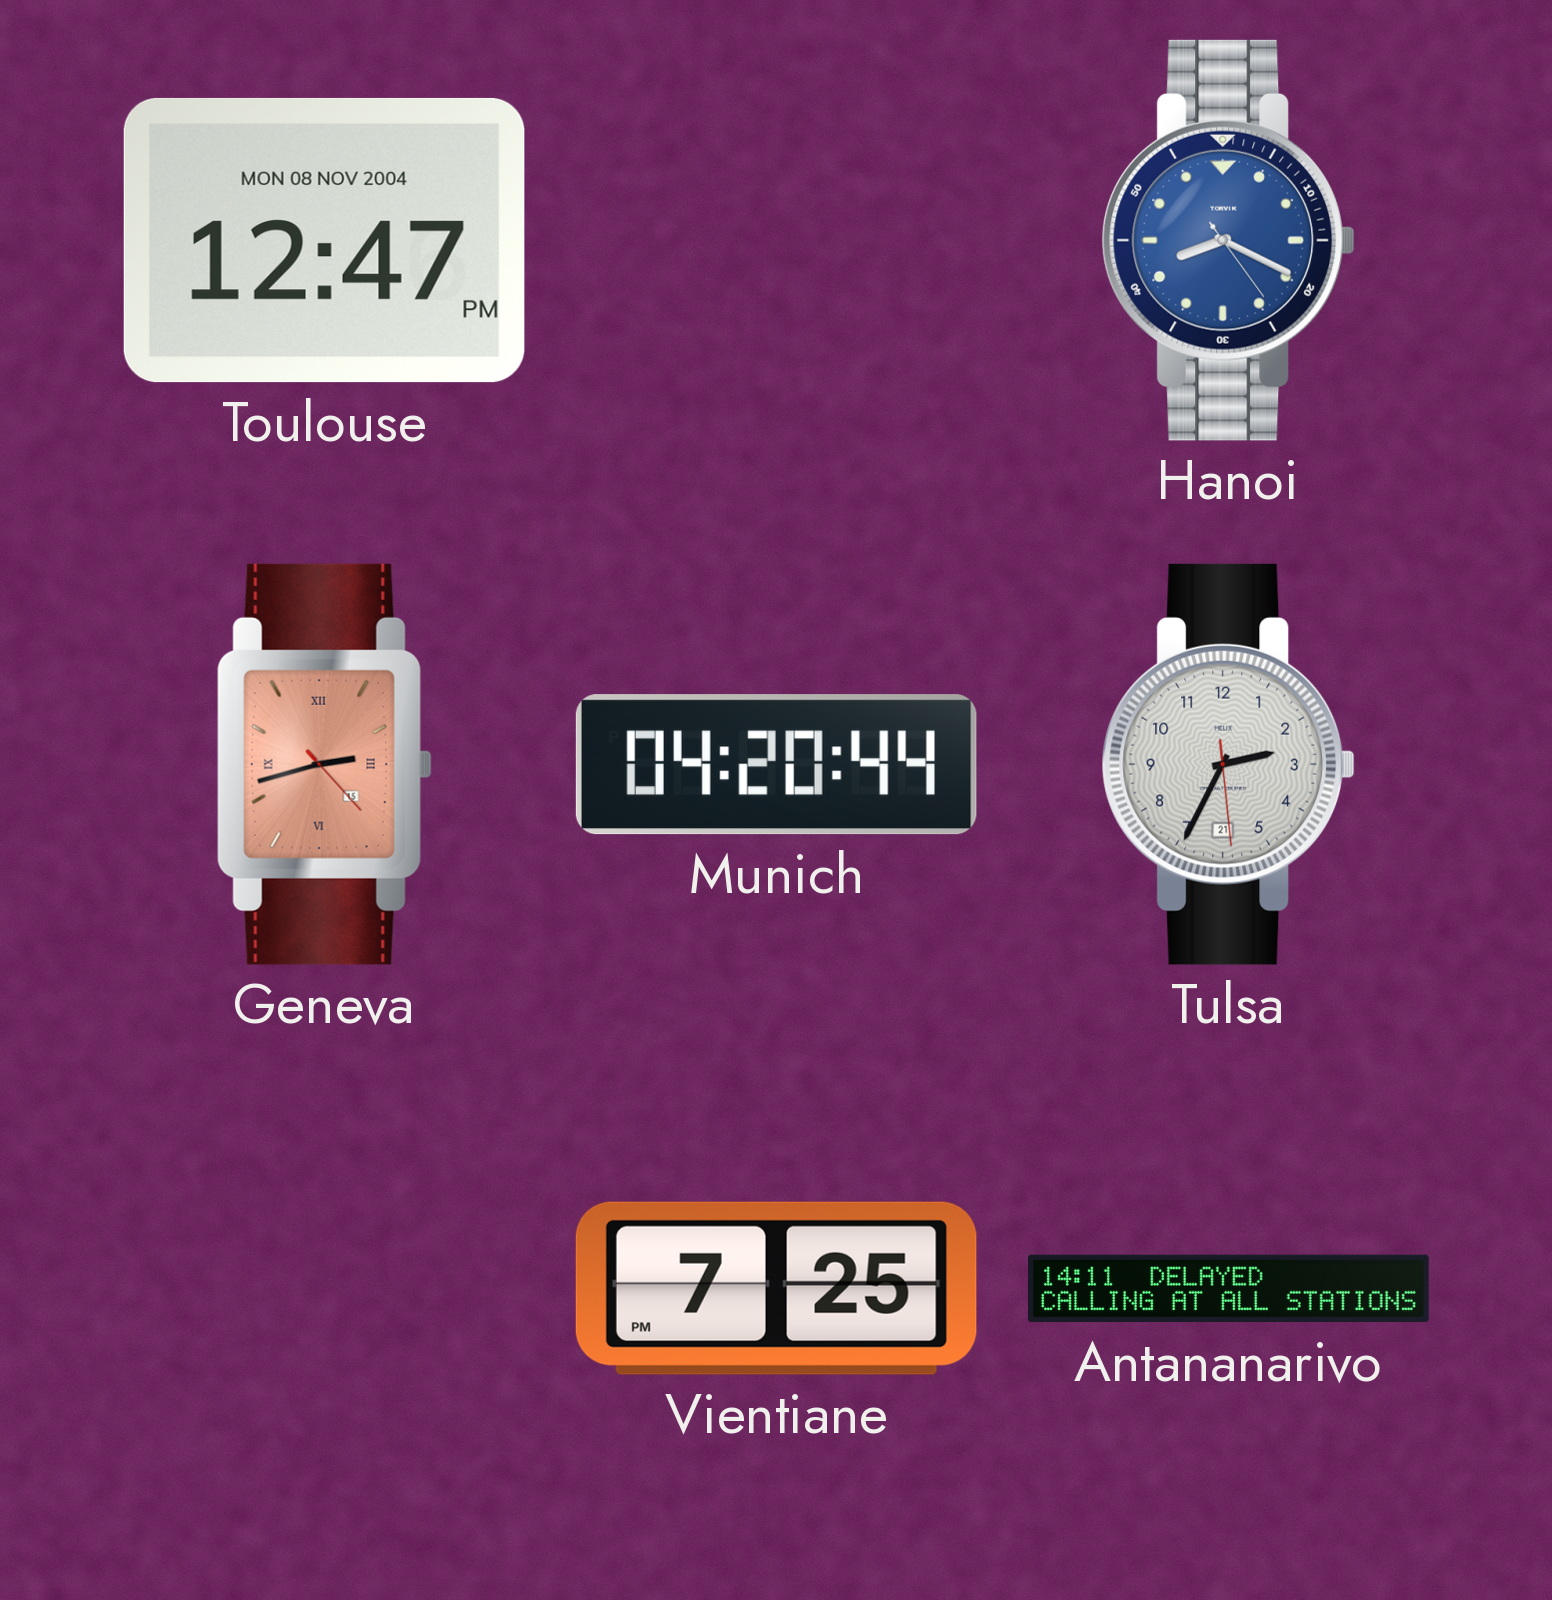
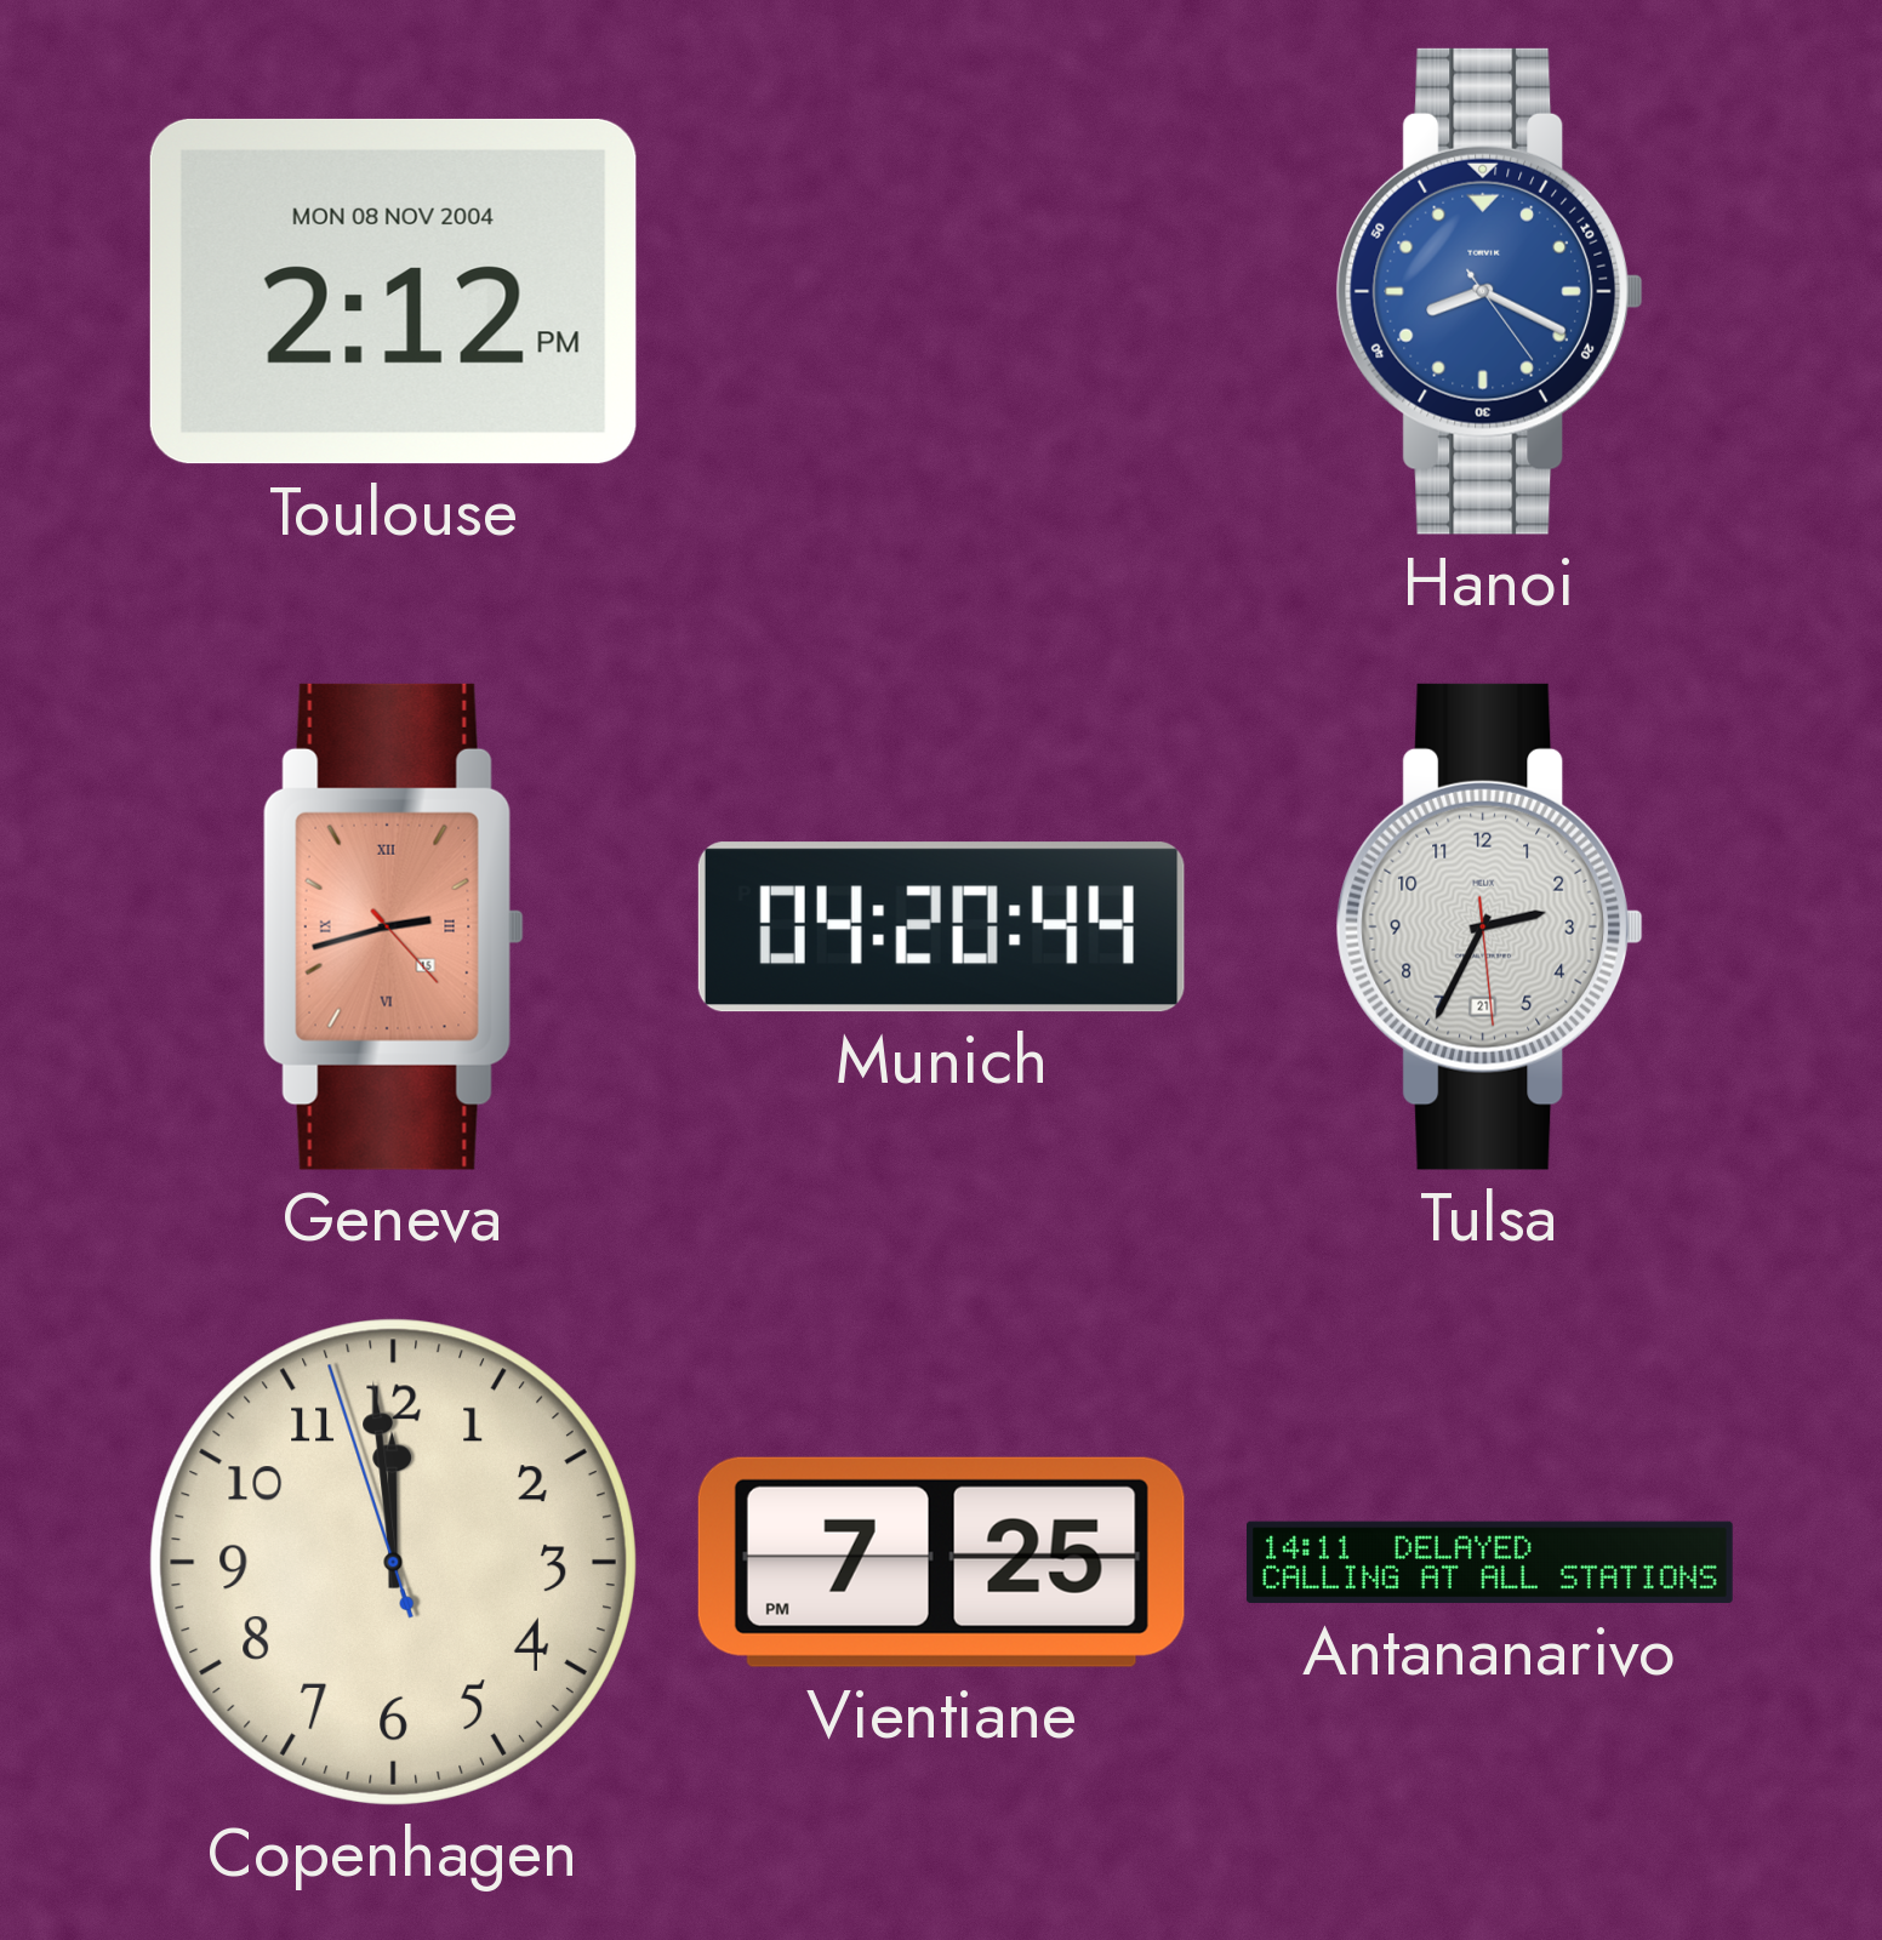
Toulouse: 12:47 -> 2:12
Copenhagen: none -> 11:58
